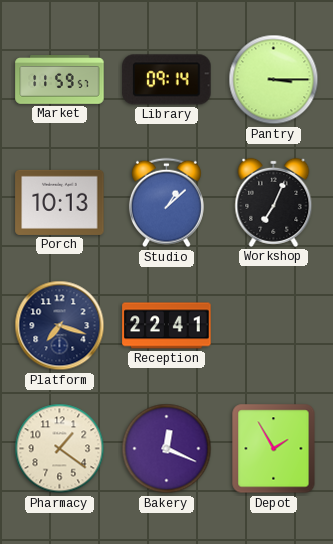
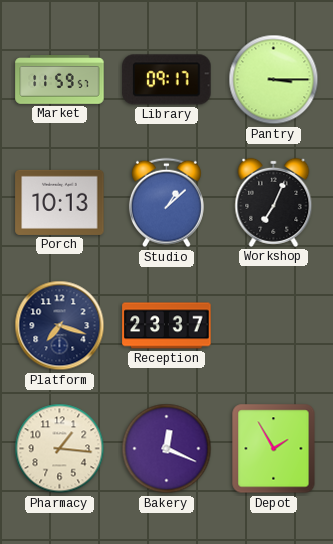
Library: 09:14 -> 09:17
Reception: 22:41 -> 23:37
Pharmacy: 1:21 -> 1:16
